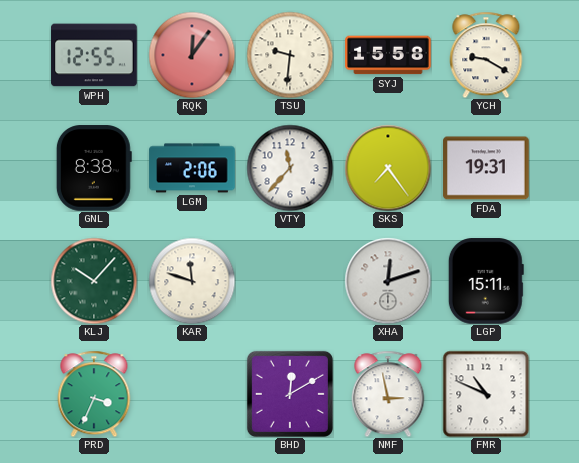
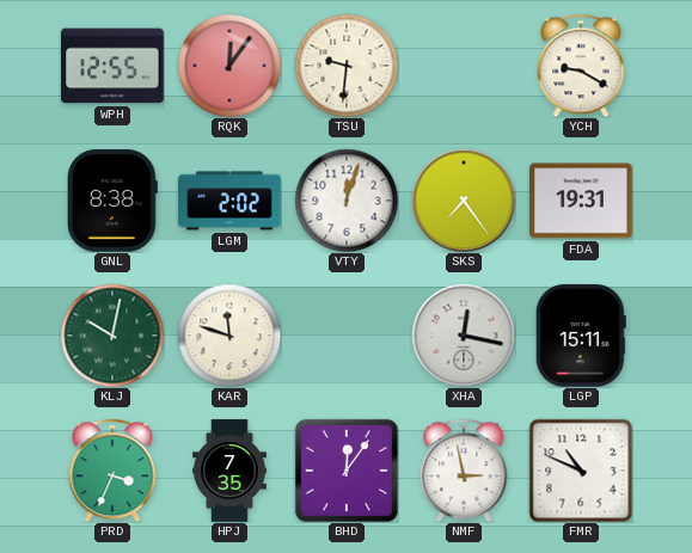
SYJ: 15:58 -> none
LGM: 2:06 -> 2:02
VTY: 11:37 -> 12:03
KLJ: 10:07 -> 10:02
XHA: 12:12 -> 12:17
HPJ: none -> 7:35
BHD: 12:10 -> 12:06
